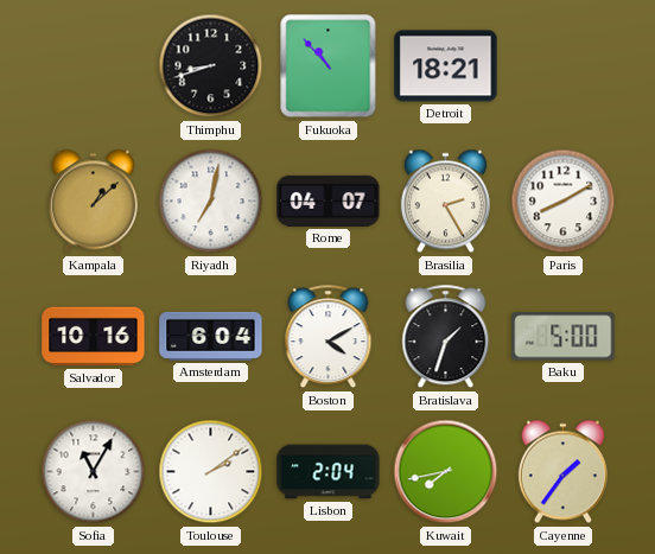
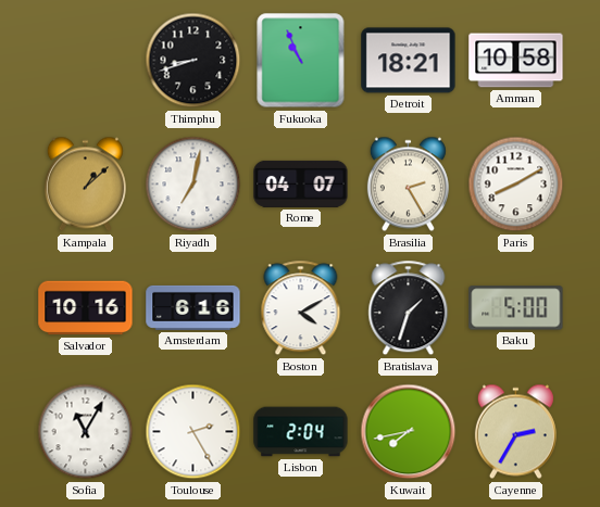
Fukuoka: 10:53 -> 10:56
Amman: none -> 10:58
Amsterdam: 6:04 -> 6:16
Toulouse: 2:09 -> 2:25
Cayenne: 1:36 -> 2:35
